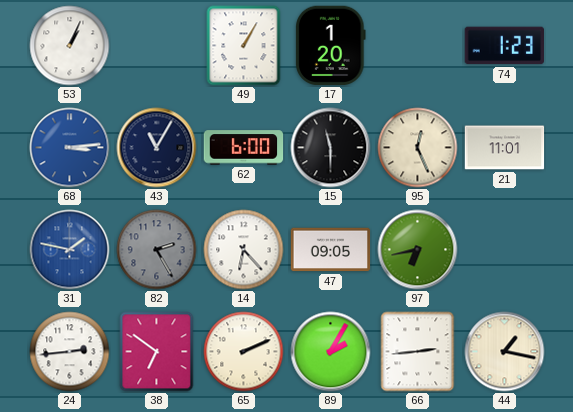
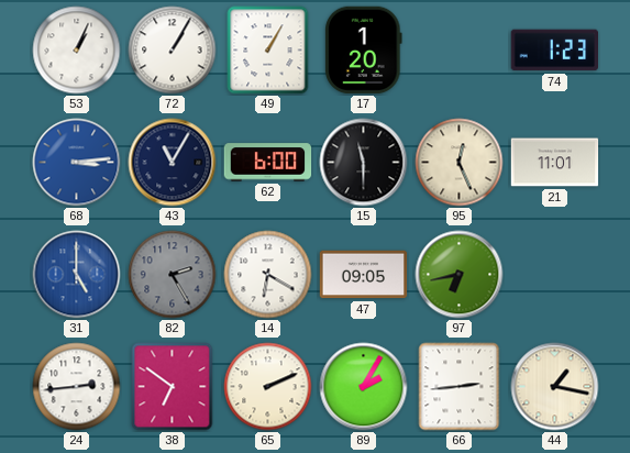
72: none -> 1:05
31: 1:47 -> 5:00
14: 6:23 -> 6:20
